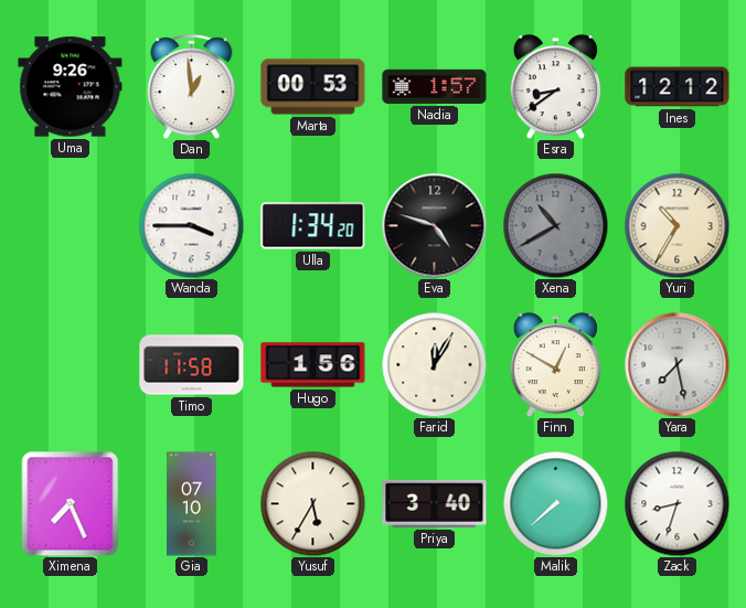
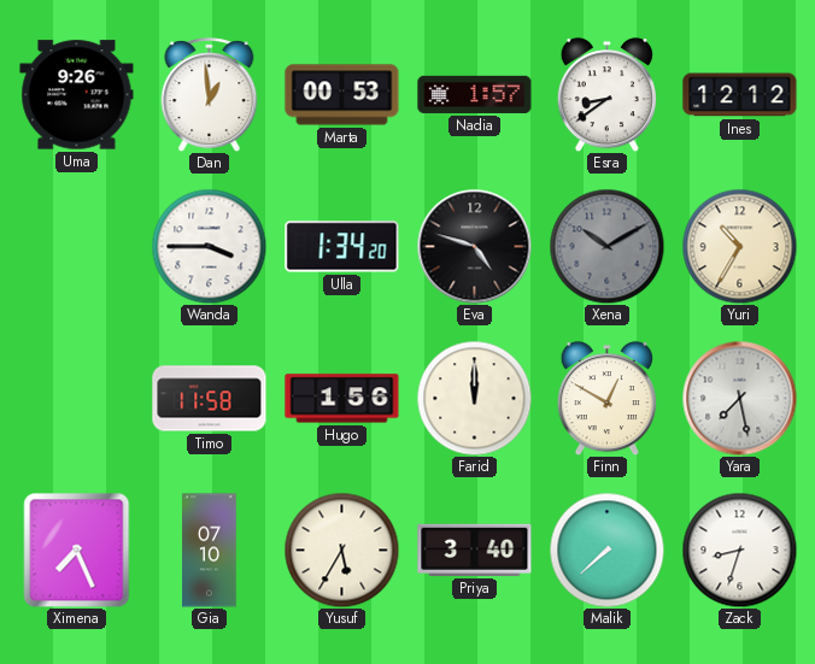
Xena: 10:40 -> 10:10
Farid: 12:05 -> 12:00
